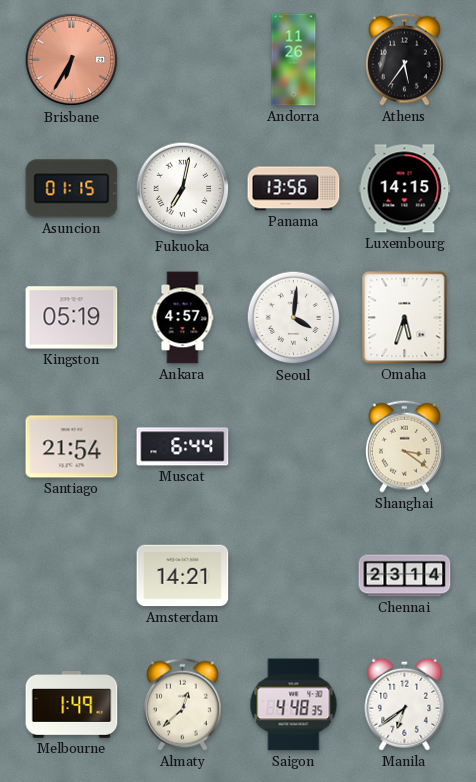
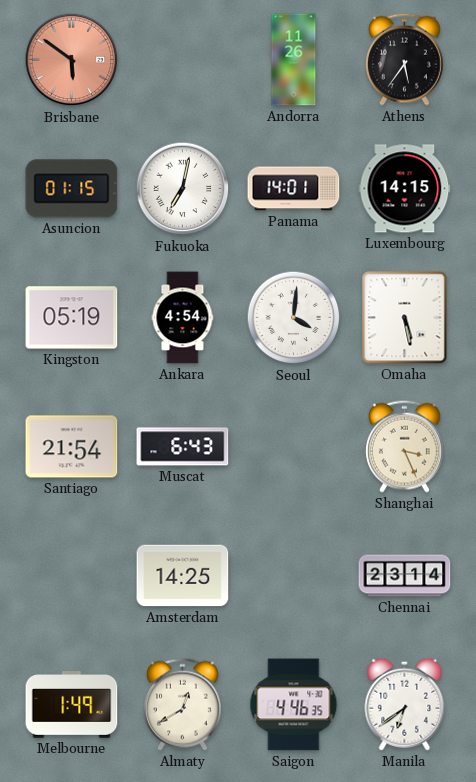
Brisbane: 6:35 -> 5:51
Panama: 13:56 -> 14:01
Ankara: 4:57 -> 4:54
Omaha: 5:33 -> 5:28
Muscat: 6:44 -> 6:43
Shanghai: 3:21 -> 3:26
Amsterdam: 14:21 -> 14:25
Almaty: 12:38 -> 12:40
Saigon: 4:48 -> 4:46
